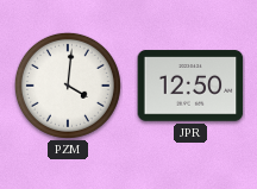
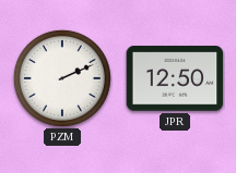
PZM: 4:01 -> 2:11
